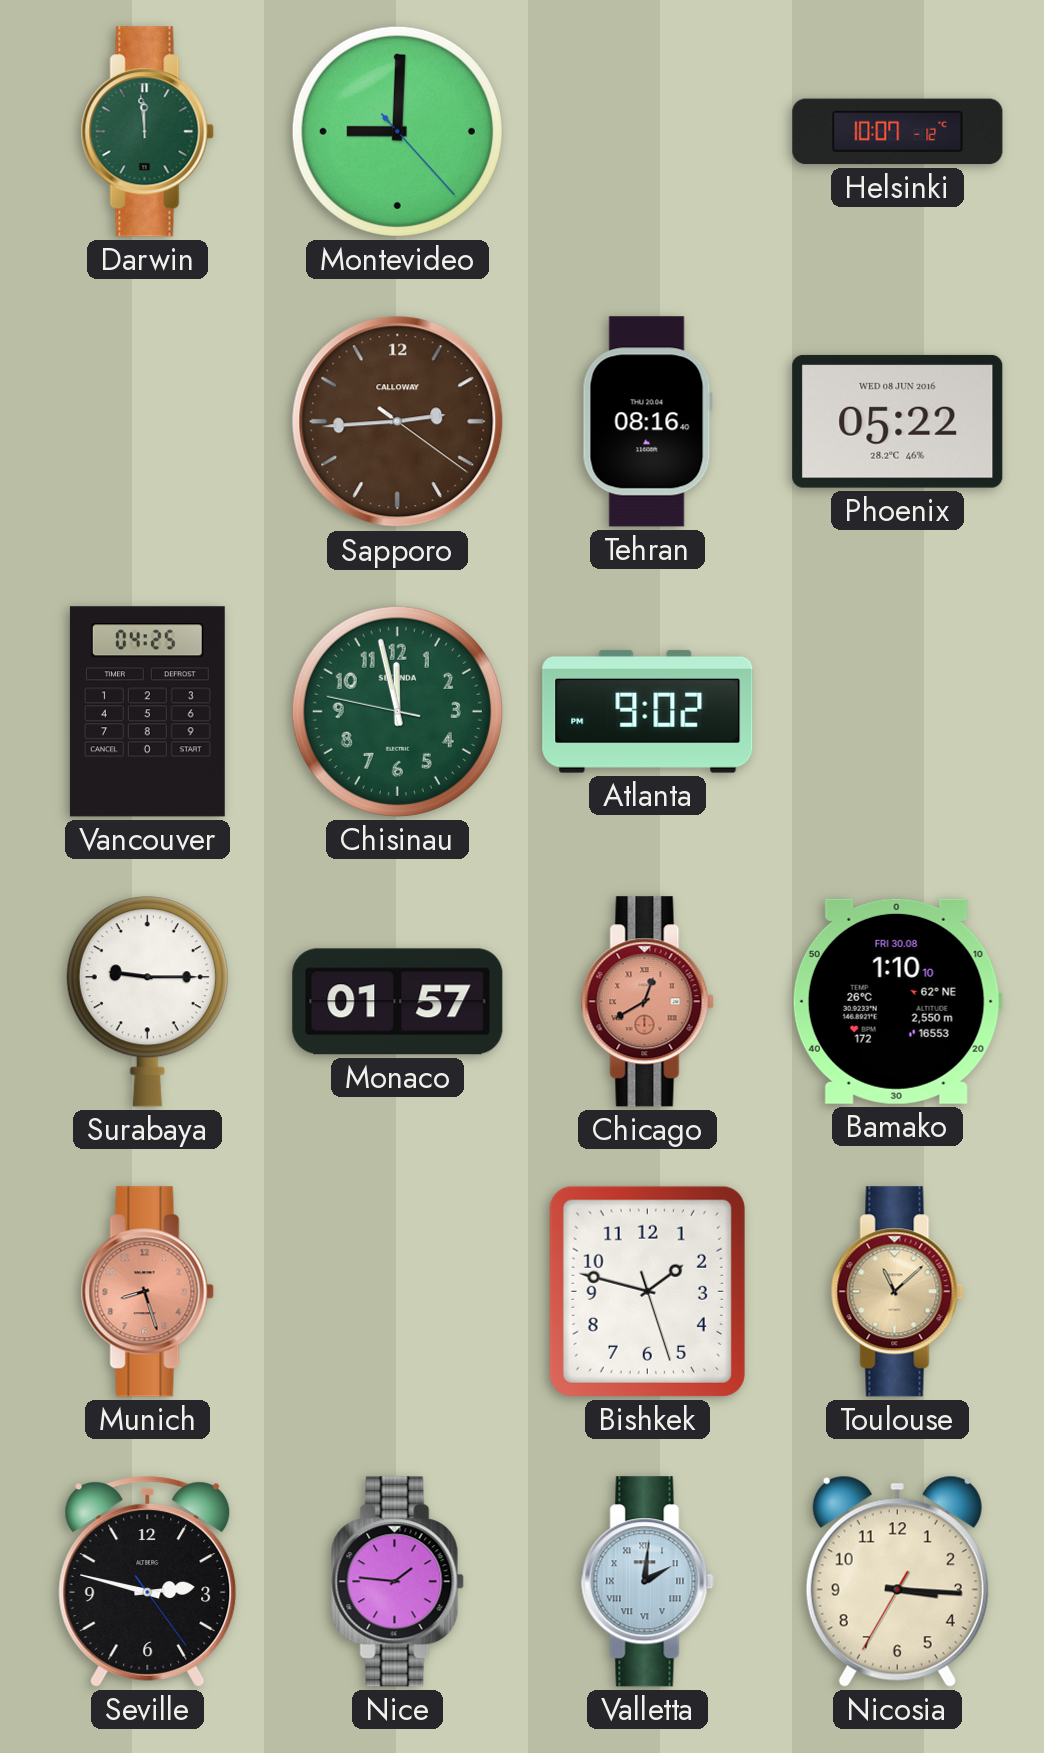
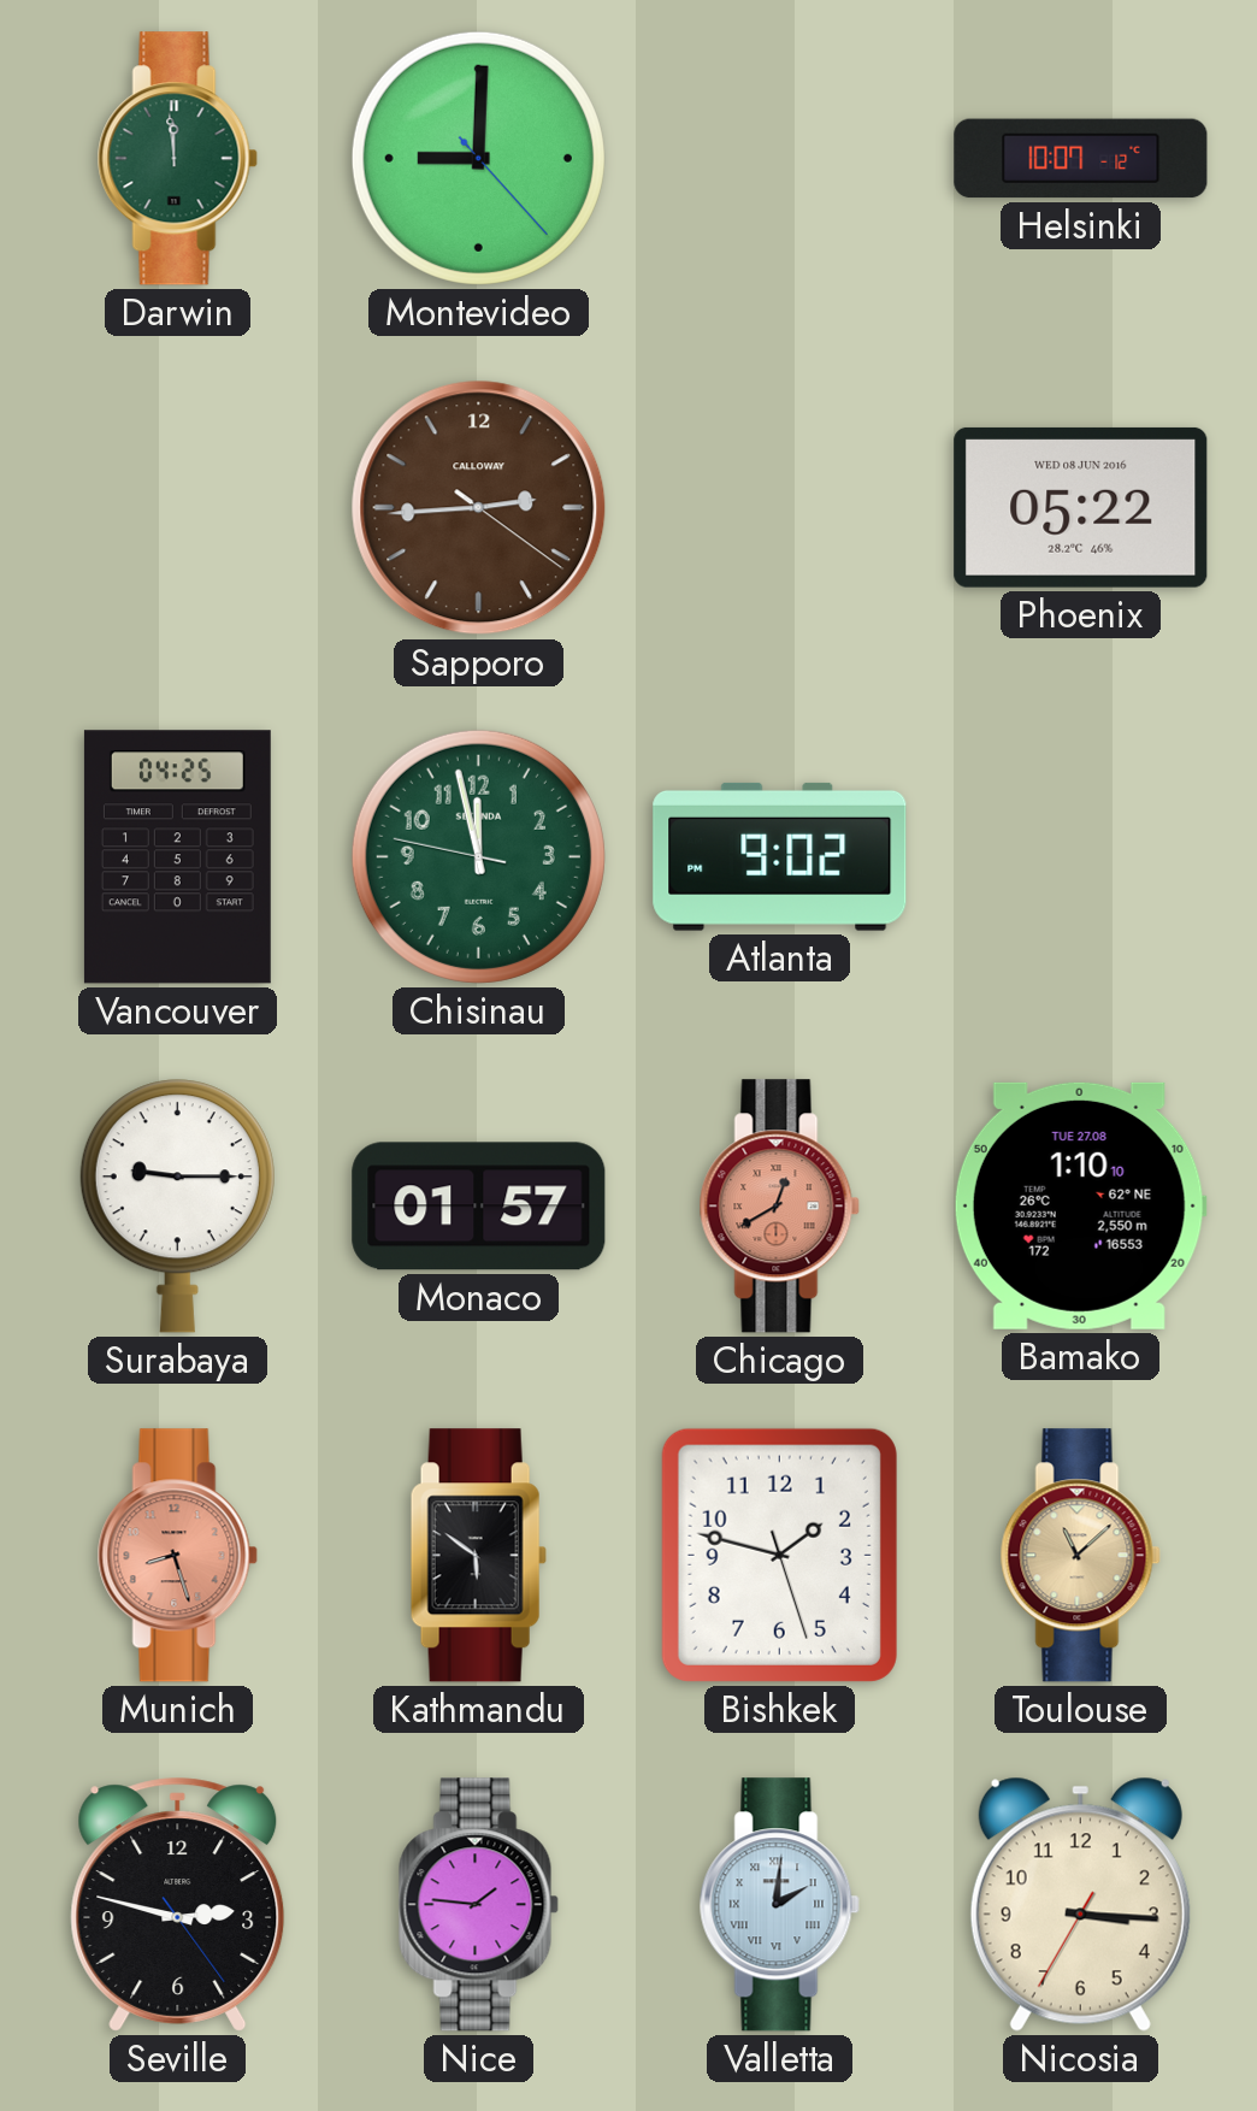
Tehran: 08:16 -> none
Bamako date: FRI 30.08 -> TUE 27.08
Kathmandu: none -> 5:51
